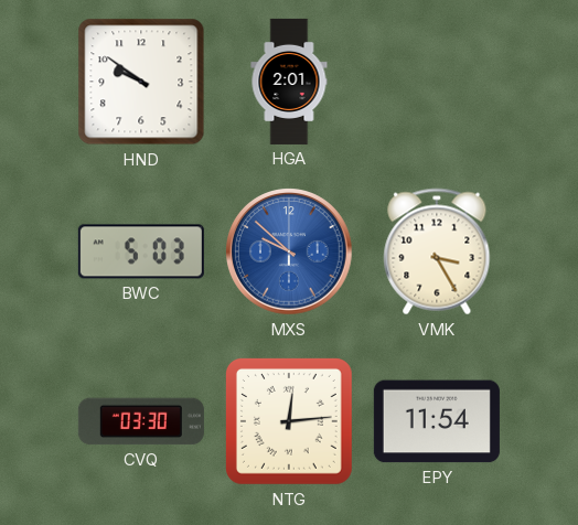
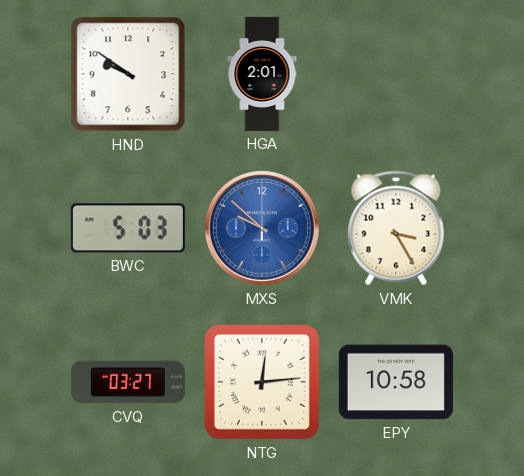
CVQ: 03:30 -> 03:27
EPY: 11:54 -> 10:58
